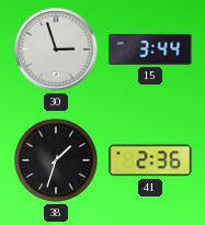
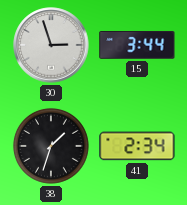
41: 2:36 -> 2:34
